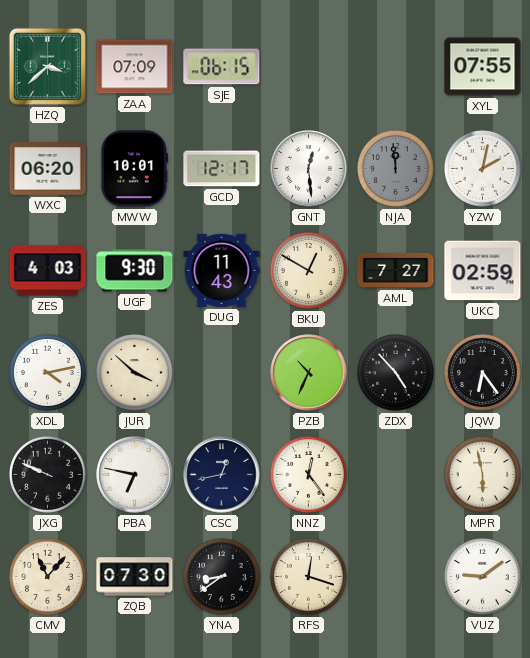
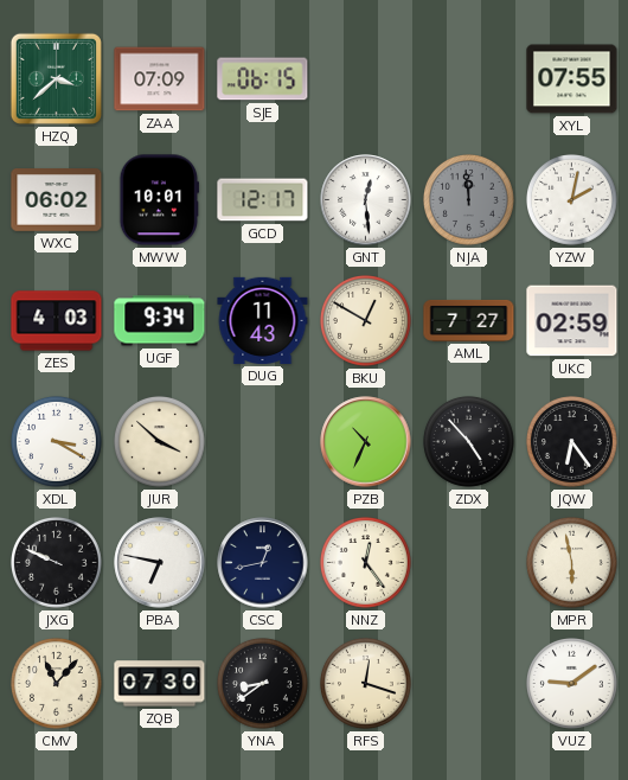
WXC: 06:20 -> 06:02
UGF: 9:30 -> 9:34
XDL: 4:13 -> 3:20
